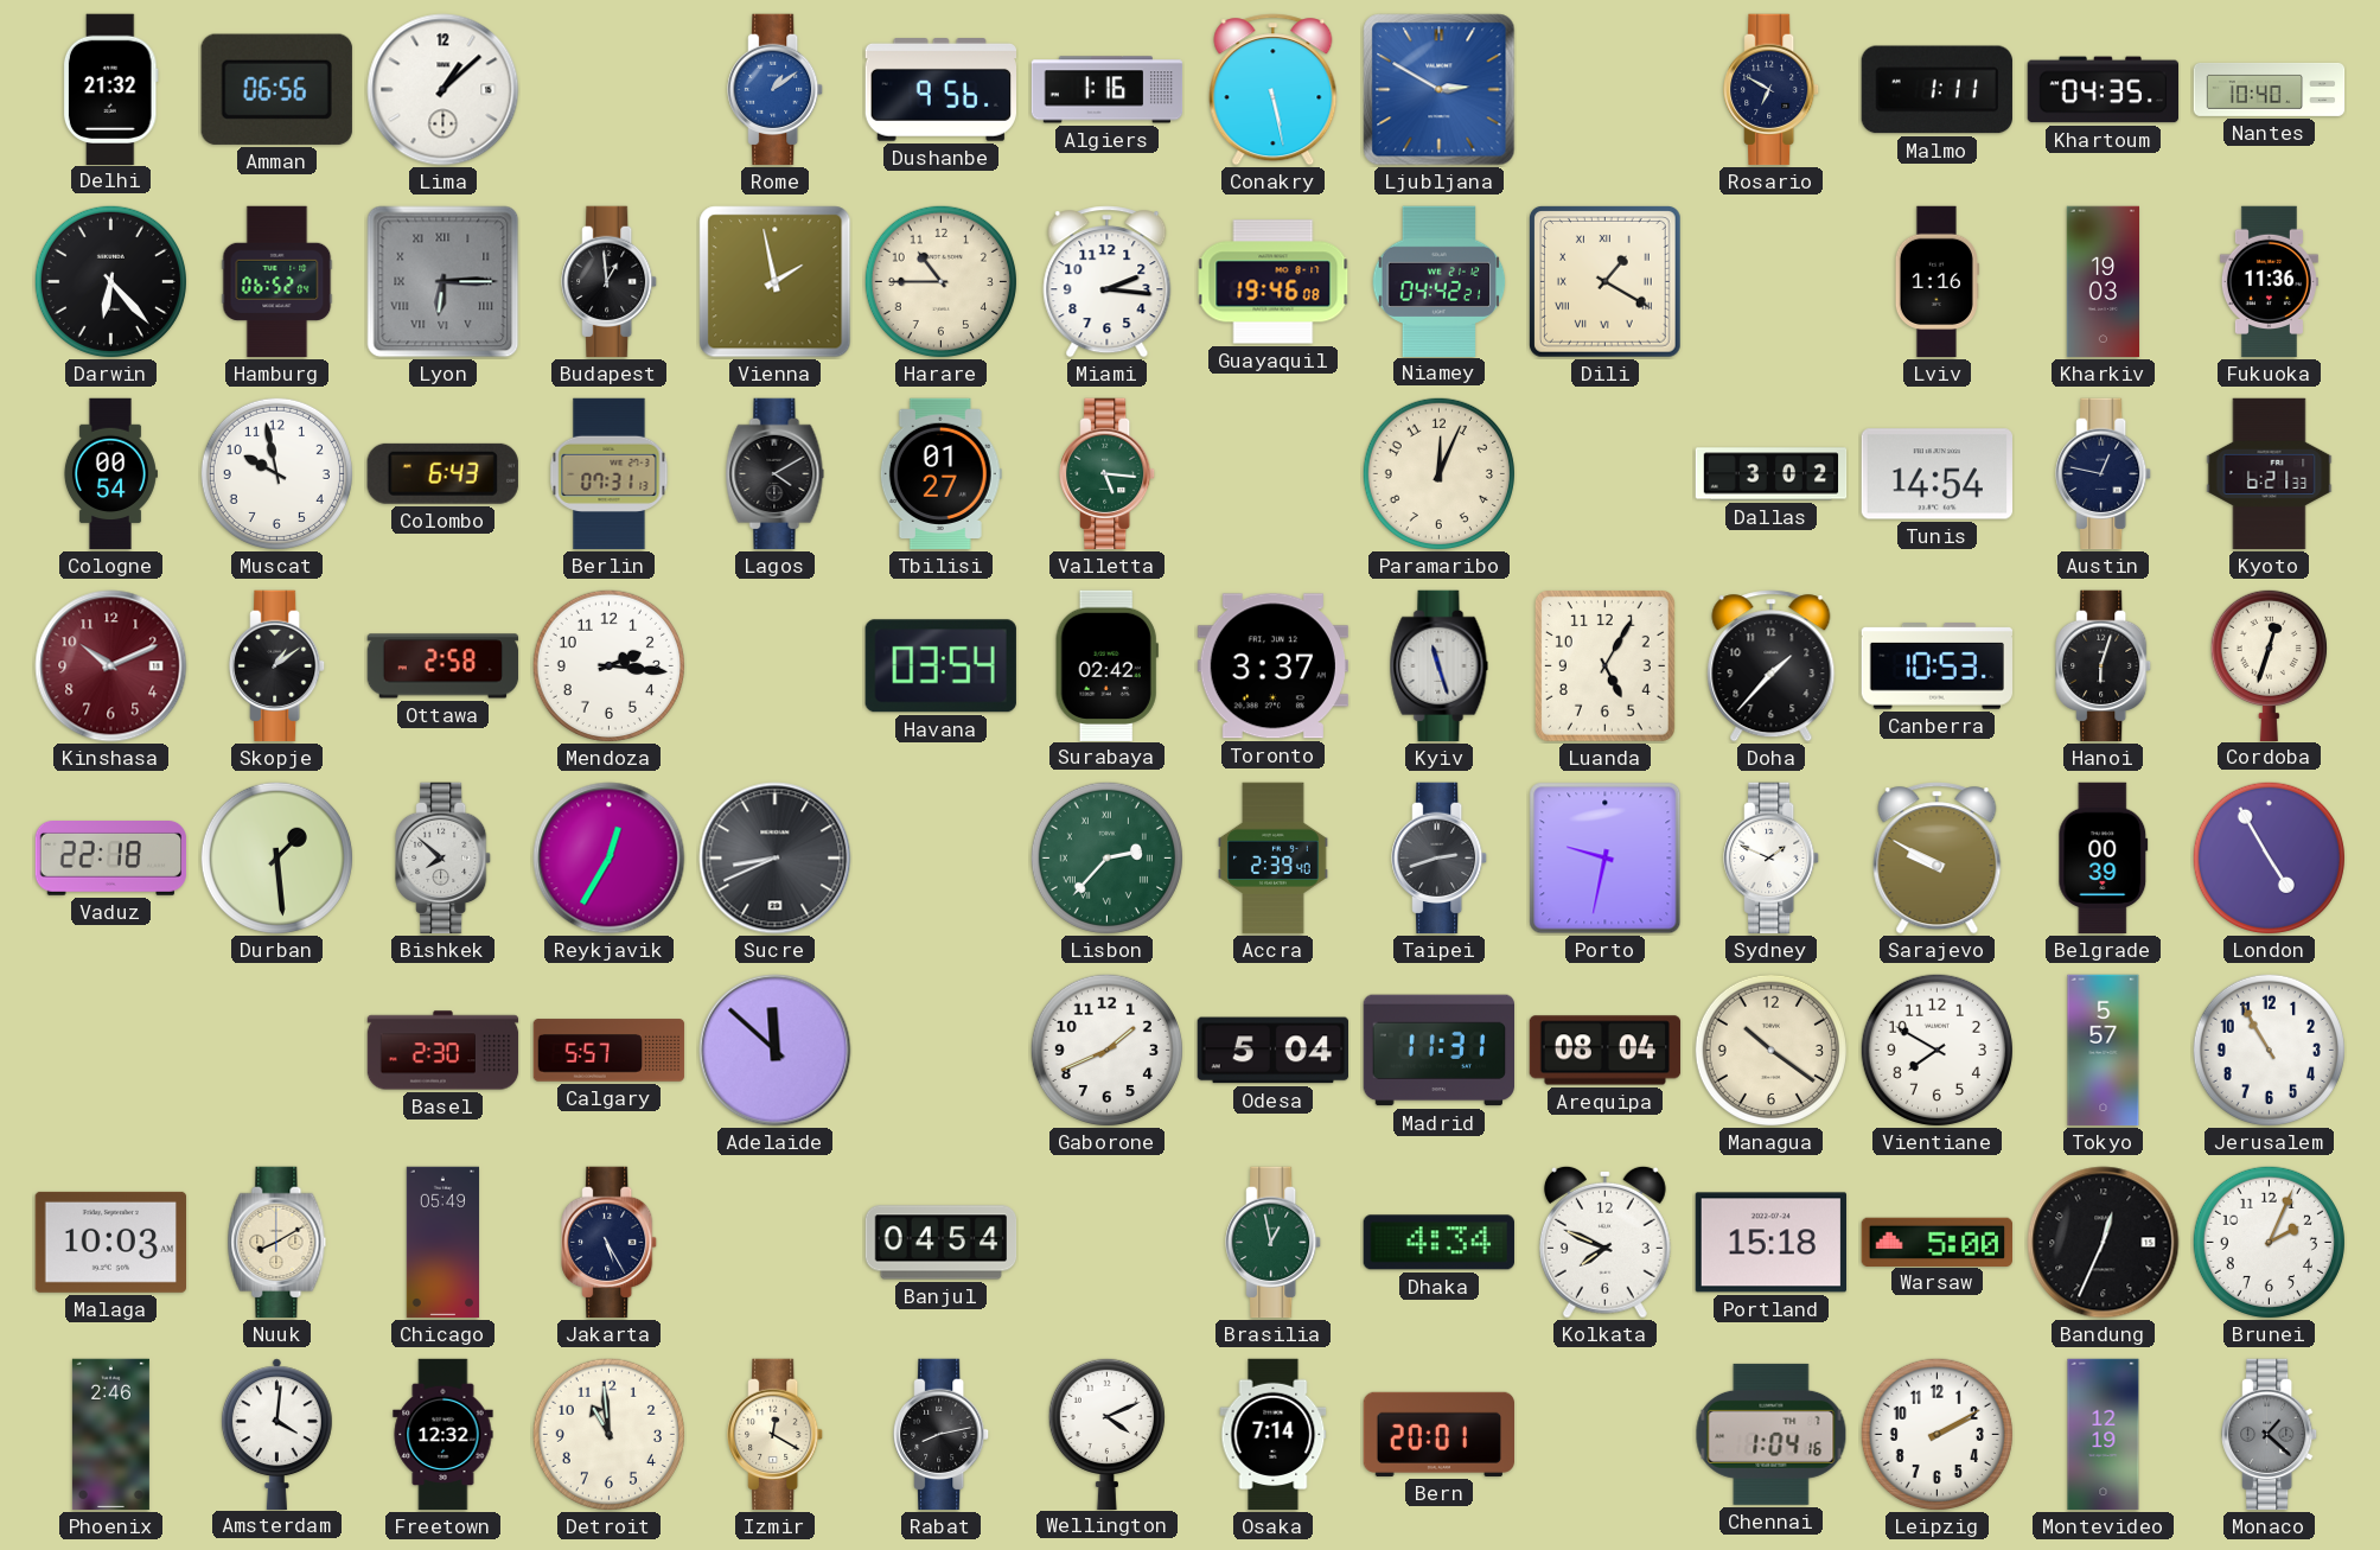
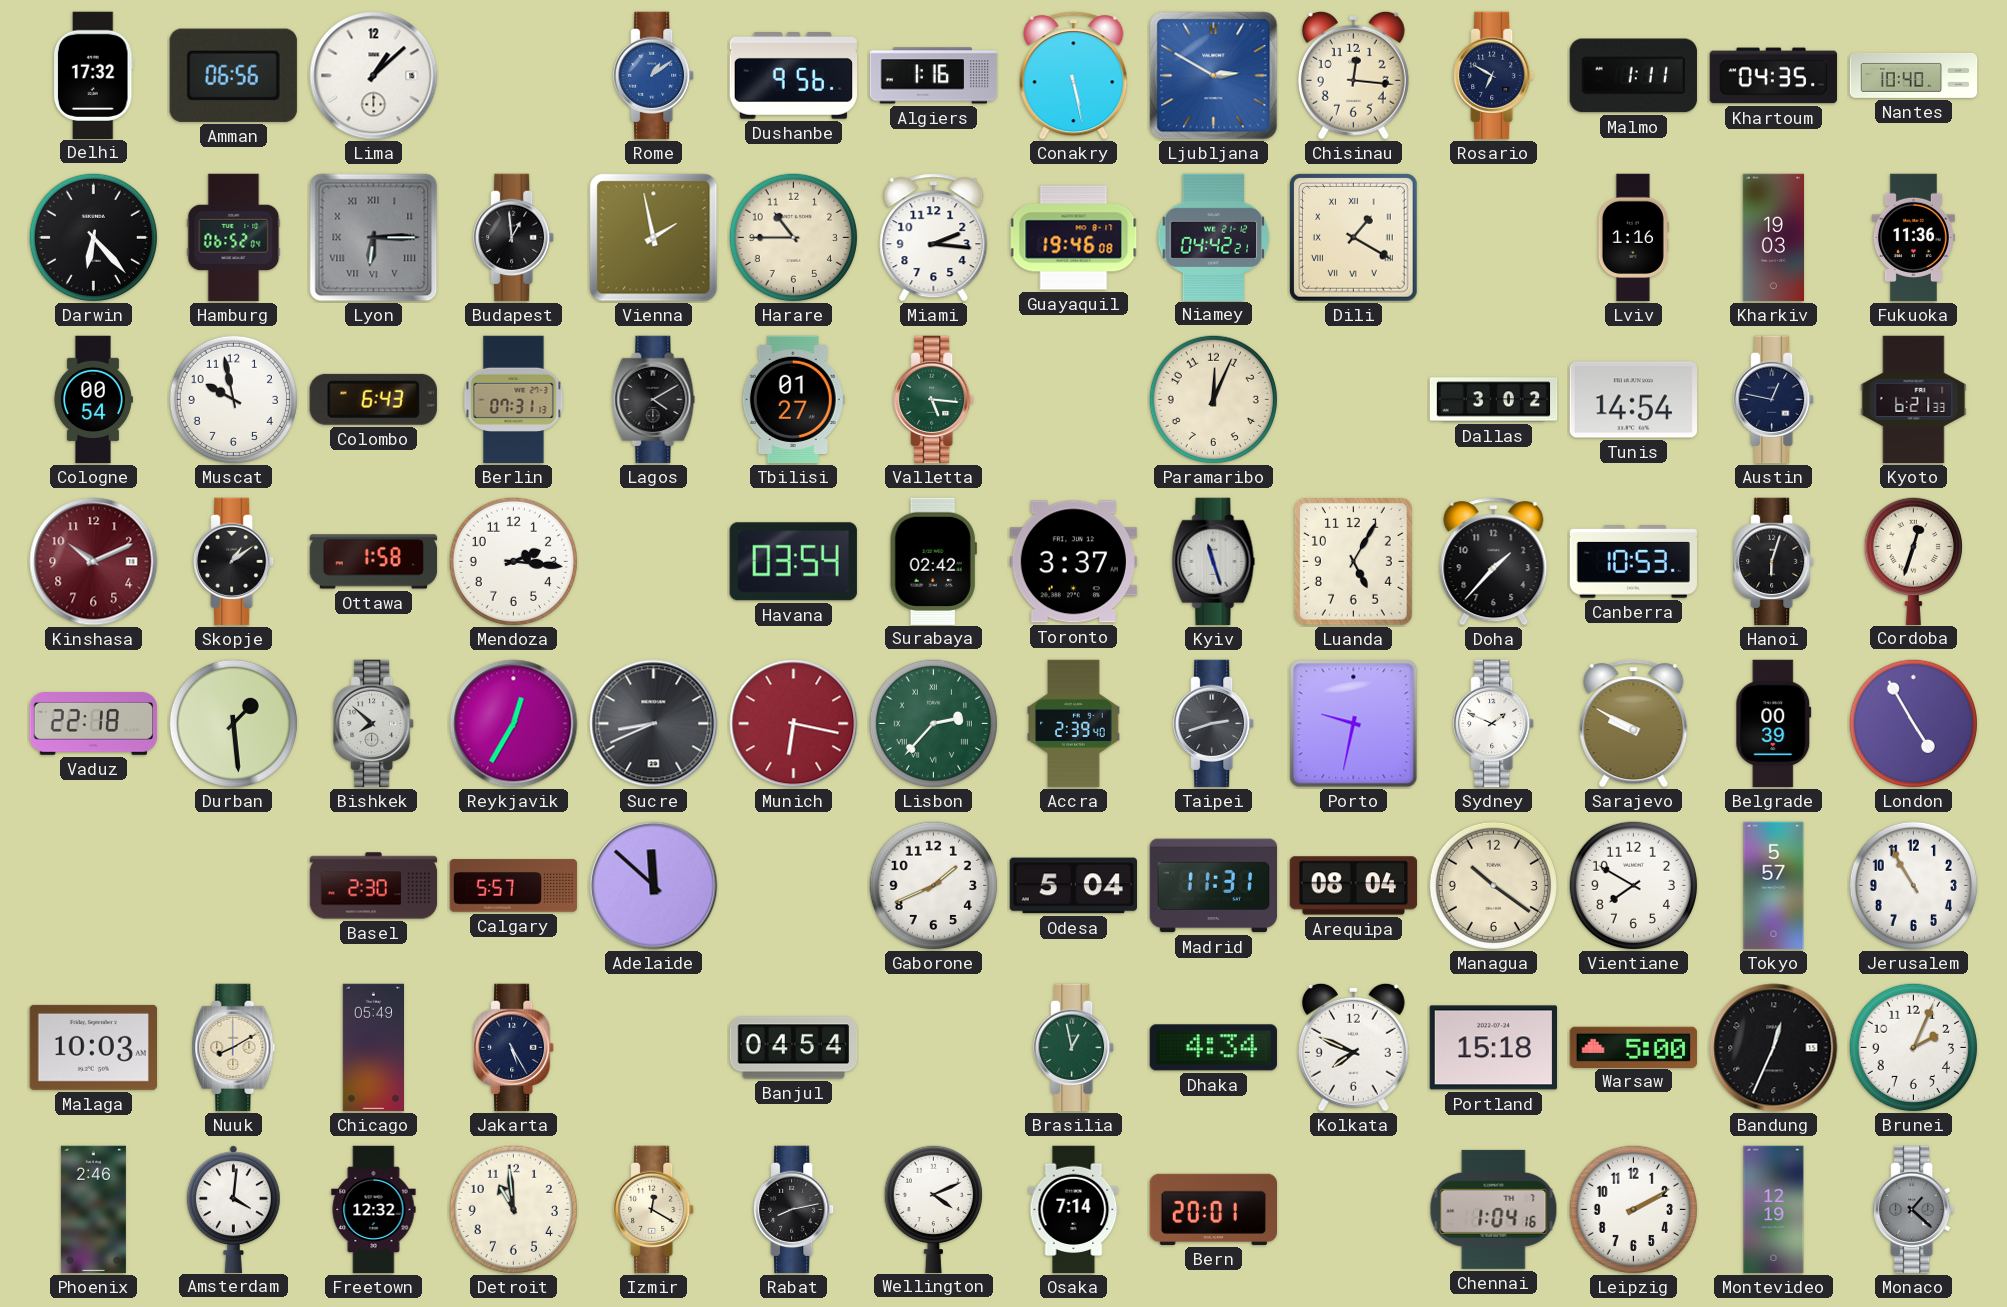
Delhi: 21:32 -> 17:32
Chisinau: none -> 12:16
Ottawa: 2:58 -> 1:58
Munich: none -> 6:17
